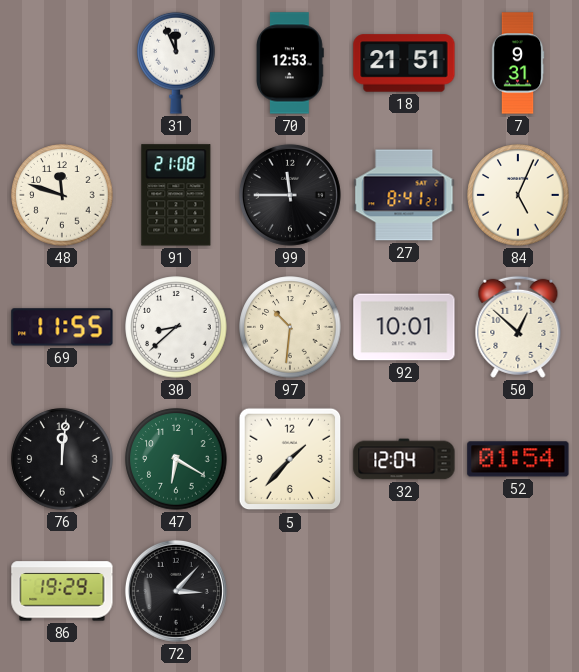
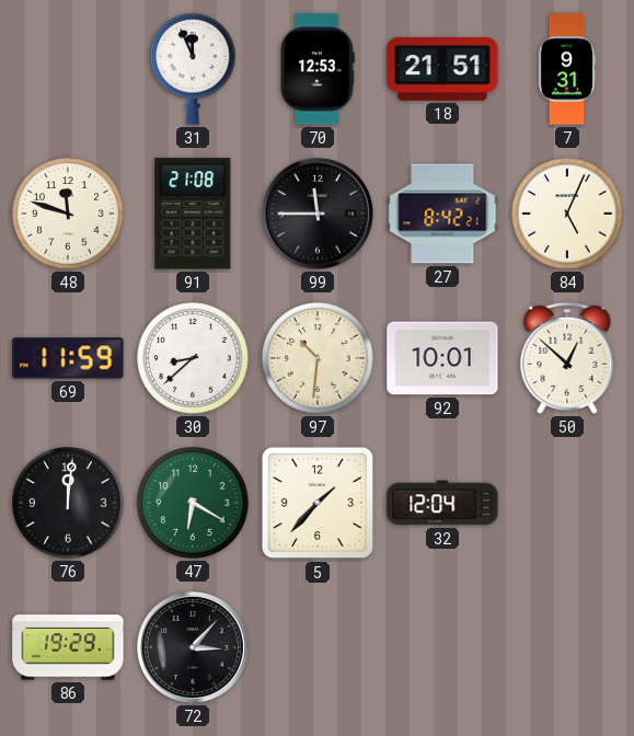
27: 8:41 -> 8:42
69: 11:55 -> 11:59
52: 01:54 -> none
